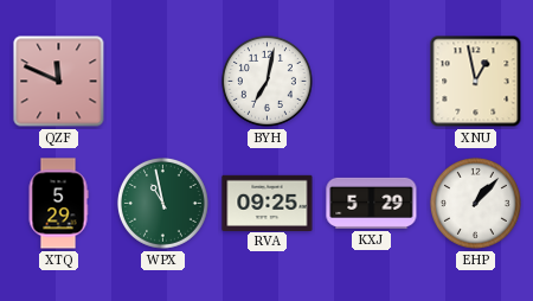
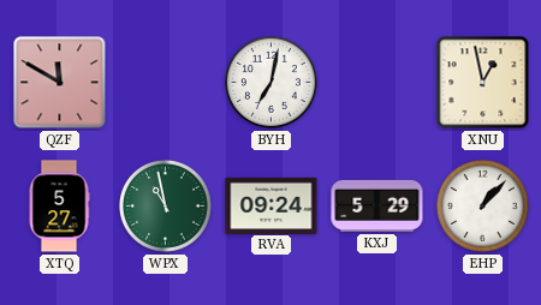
QZF: 11:49 -> 11:50
XTQ: 5:29 -> 5:27
RVA: 09:25 -> 09:24
